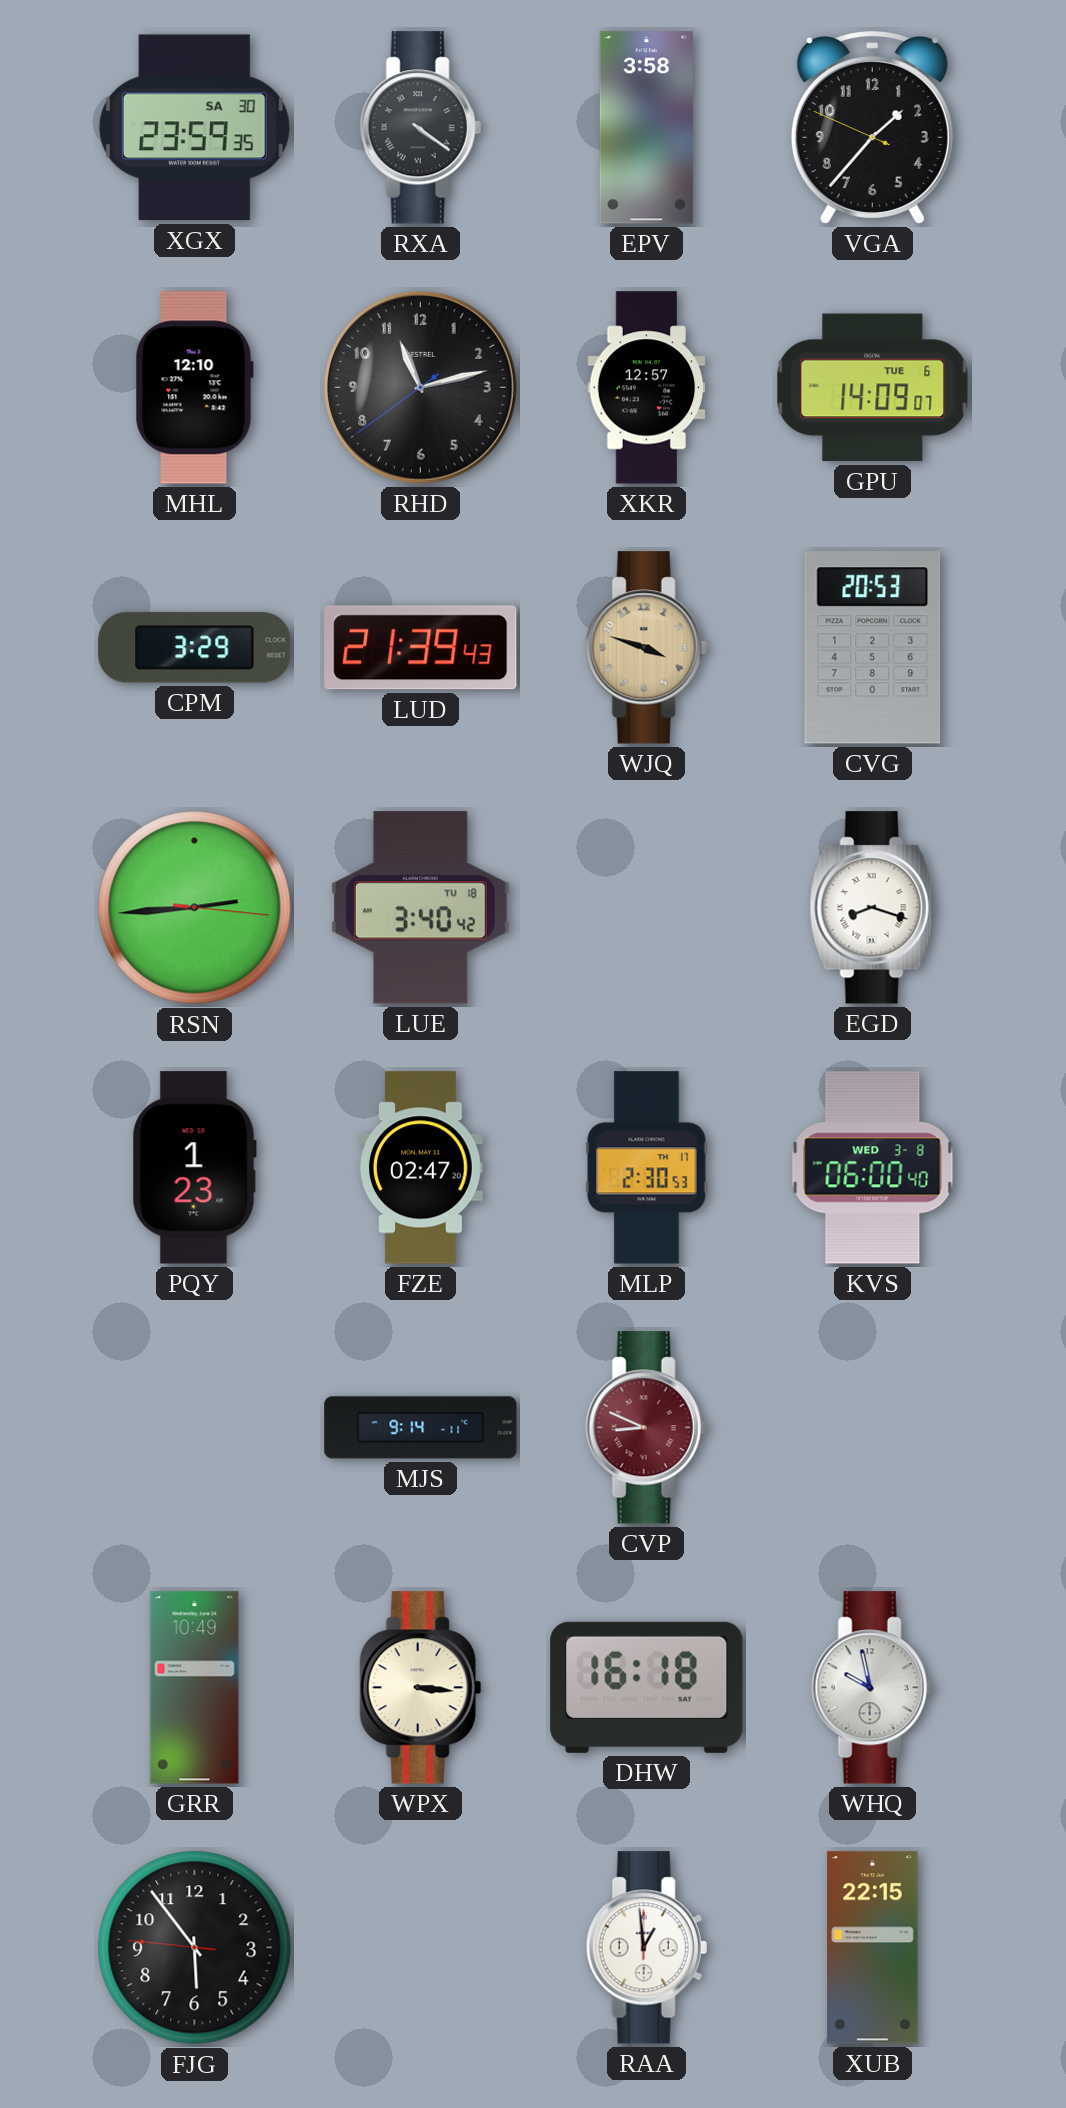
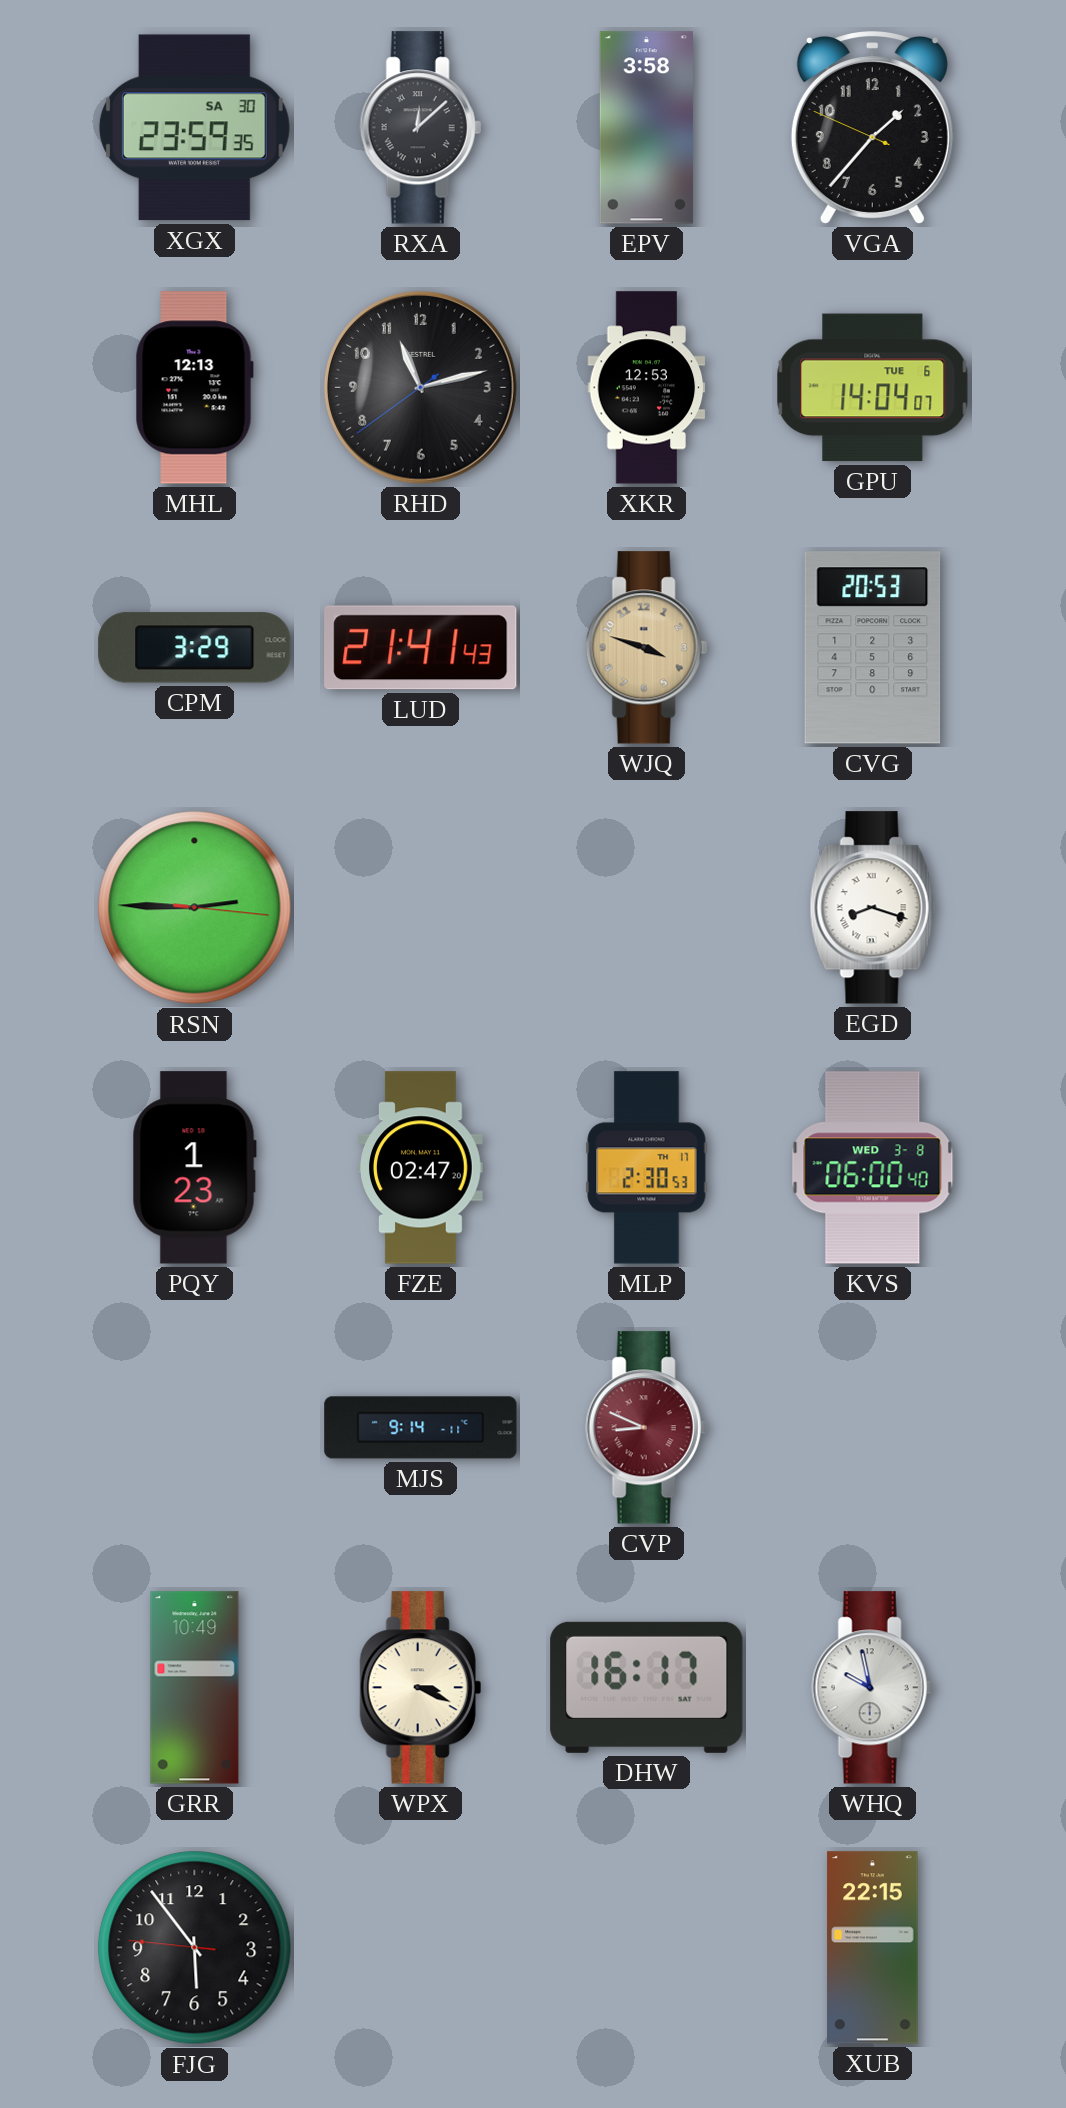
RXA: 4:21 -> 12:08
MHL: 12:10 -> 12:13
XKR: 12:57 -> 12:53
GPU: 14:09 -> 14:04
LUD: 21:39 -> 21:41
RSN: 2:44 -> 2:45
LUE: 3:40 -> none
WPX: 3:16 -> 3:19
DHW: 16:18 -> 16:17
RAA: 12:59 -> none
